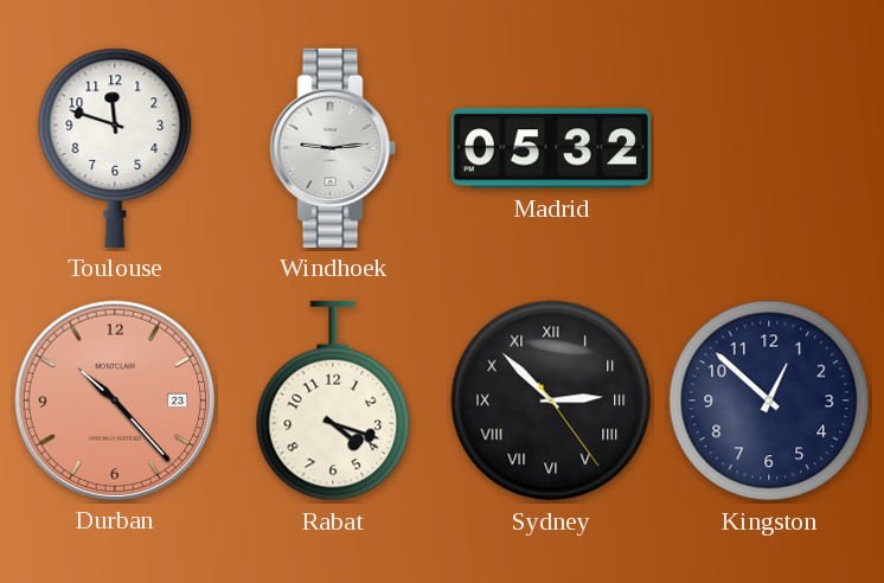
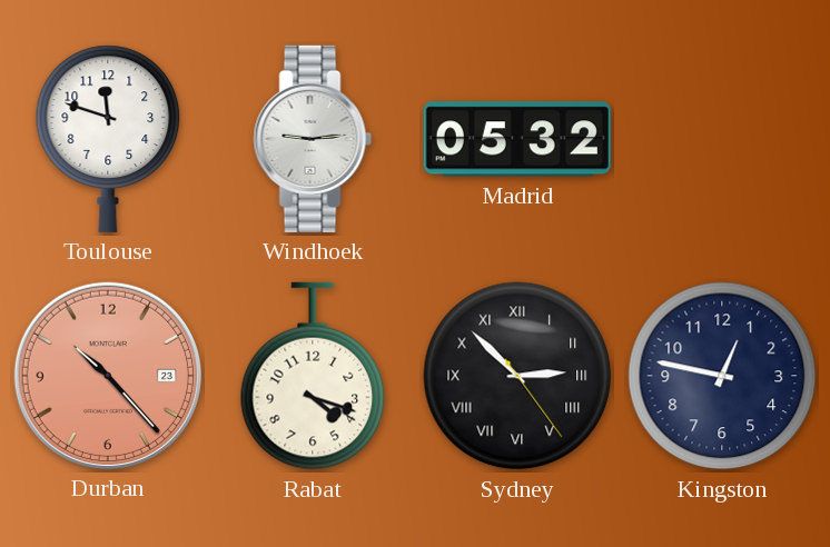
Kingston: 12:52 -> 12:47
